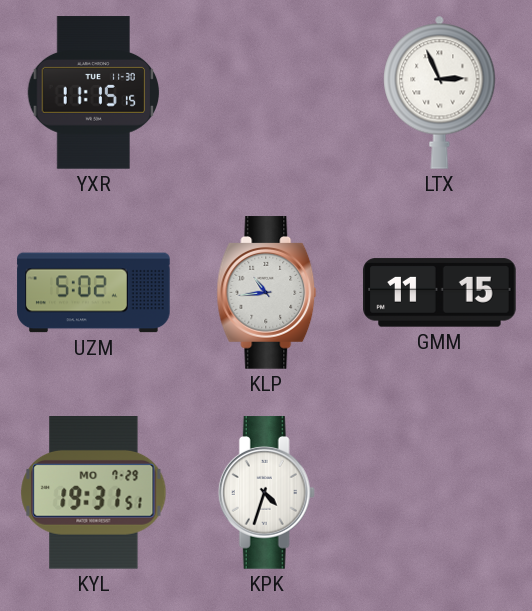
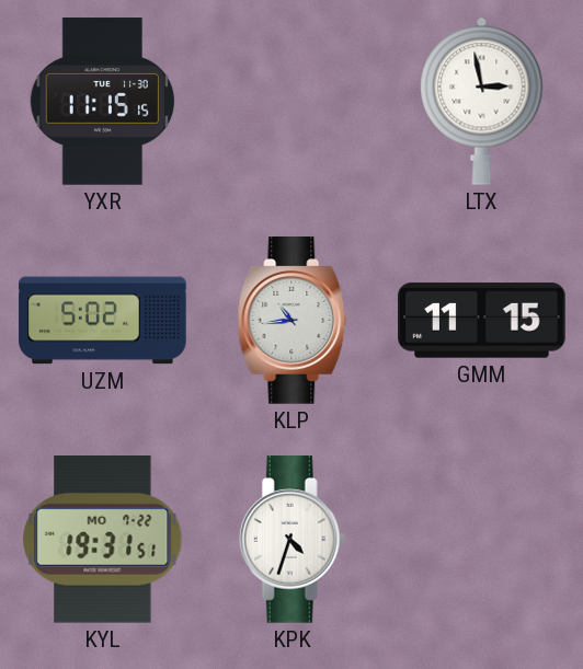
LTX: 2:56 -> 2:58
KYL date: MO 7-29 -> MO 7-22
